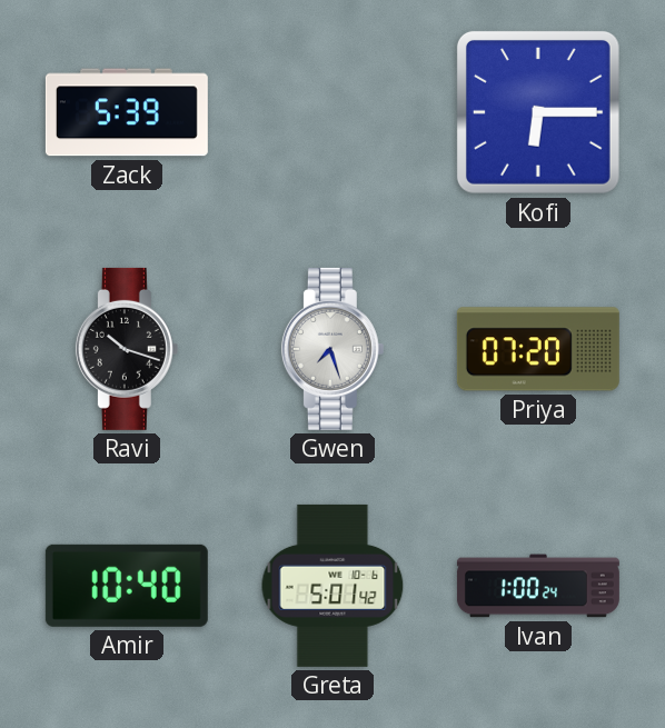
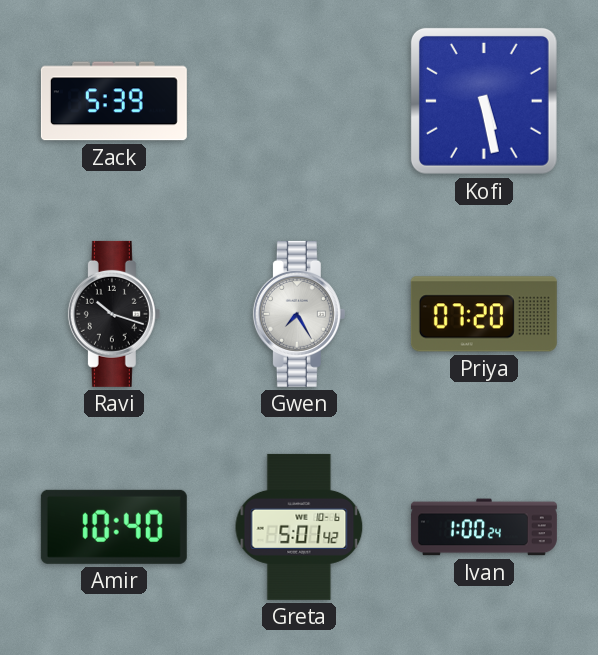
Kofi: 6:15 -> 5:28
Gwen: 7:27 -> 7:25
